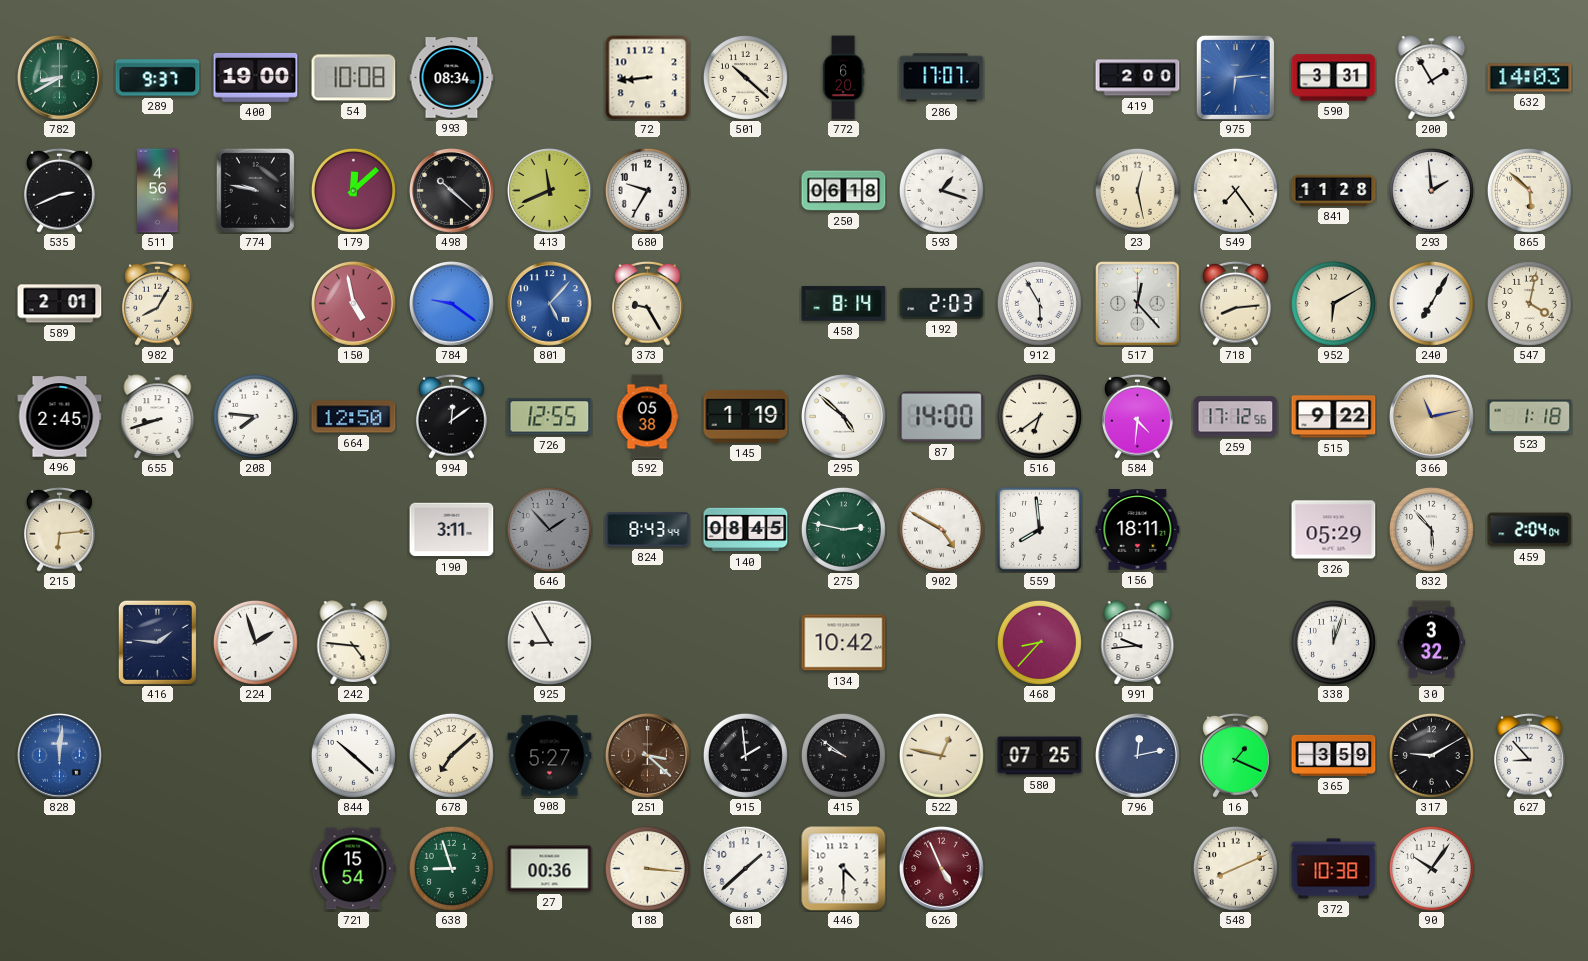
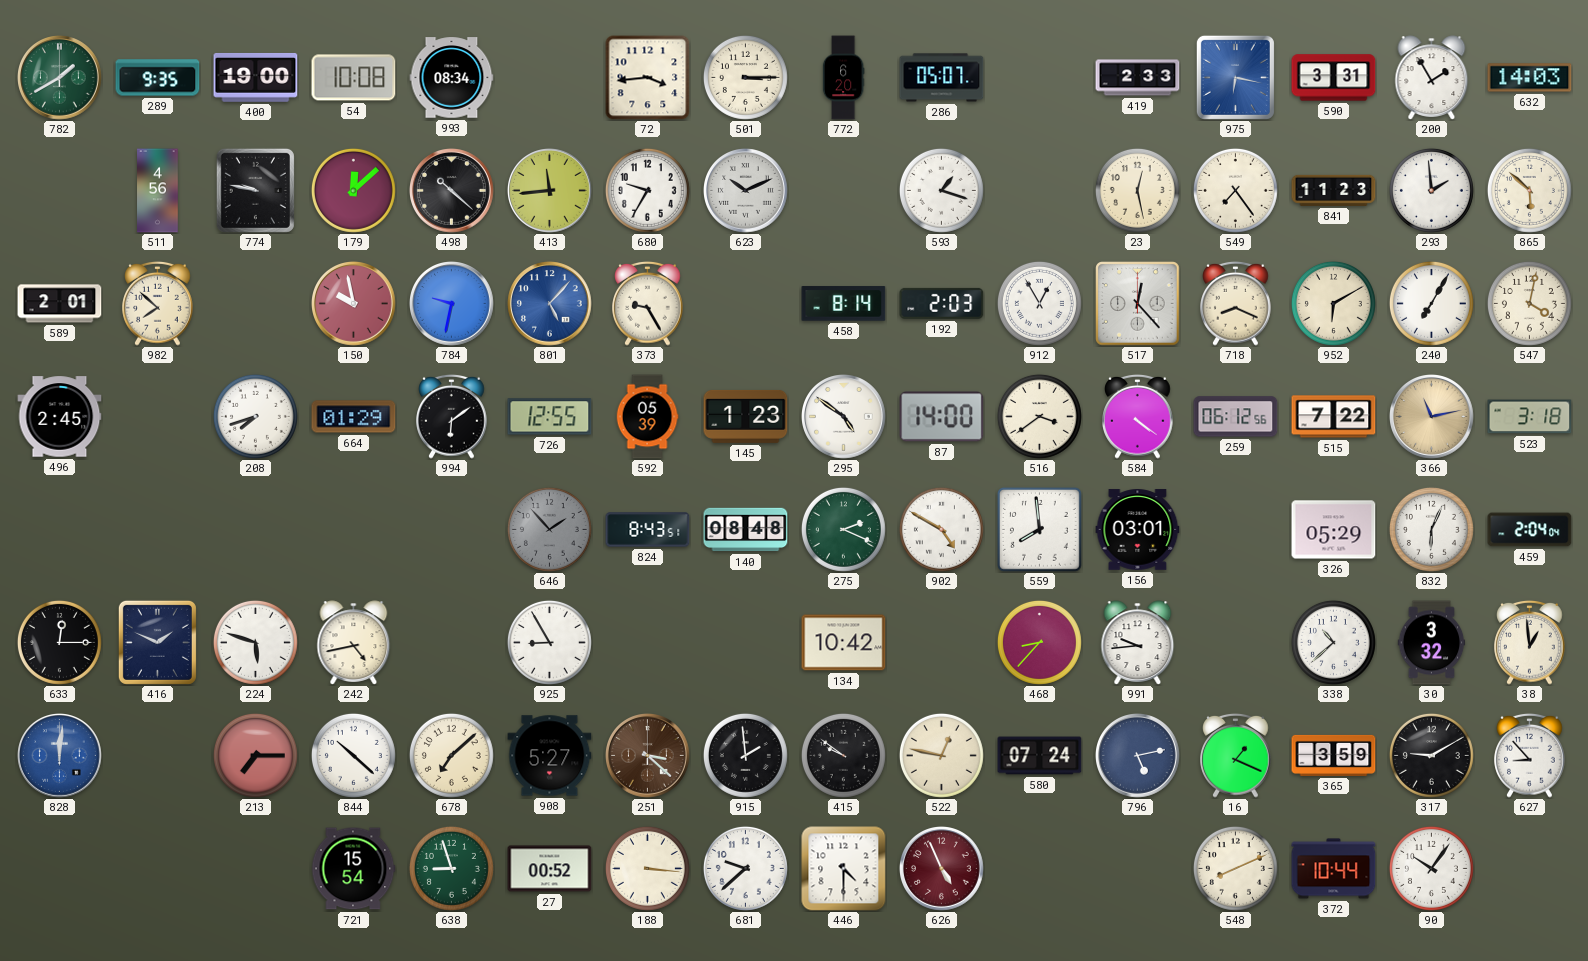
782: 8:40 -> 1:40
289: 9:37 -> 9:35
72: 8:44 -> 3:44
501: 10:22 -> 3:15
286: 17:07 -> 05:07
419: 2:00 -> 2:33
975: 6:14 -> 6:17
535: 2:41 -> none
413: 11:41 -> 11:44
623: none -> 10:11
250: 06:18 -> none
841: 11:28 -> 11:23
982: 8:05 -> 7:52
150: 4:58 -> 9:58
784: 9:21 -> 9:32
912: 5:55 -> 12:55
718: 8:14 -> 8:19
655: 8:42 -> none
208: 7:46 -> 7:42
664: 12:50 -> 01:29
994: 12:09 -> 6:09
592: 05:38 -> 05:39
145: 1:19 -> 1:23
295: 4:52 -> 4:51
516: 6:39 -> 3:39
584: 4:31 -> 4:21
259: 17:12 -> 06:12
515: 9:22 -> 7:22
523: 1:18 -> 3:18
215: 6:14 -> none
190: 3:11 -> none
824: 8:43:44 -> 8:43:51
140: 08:45 -> 08:48
275: 2:47 -> 2:19
156: 18:11 -> 03:01
832: 5:53 -> 6:04
633: none -> 12:15
416: 1:46 -> 1:49
224: 1:57 -> 5:48
242: 4:46 -> 4:43
338: 12:03 -> 10:38
38: none -> 12:59
213: none -> 7:15
580: 07:25 -> 07:24
796: 12:13 -> 5:13
27: 00:36 -> 00:52
681: 1:38 -> 9:38
372: 10:38 -> 10:44
